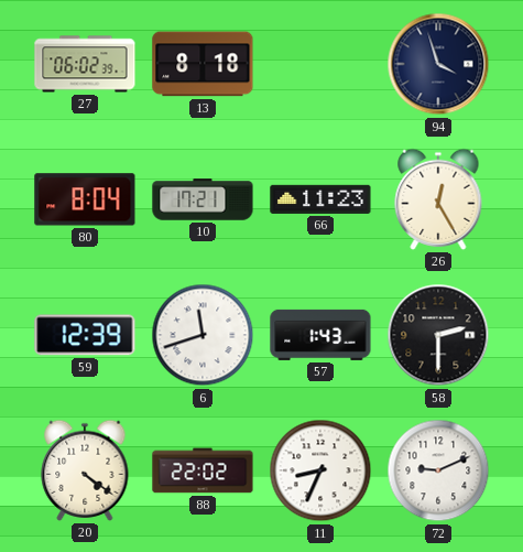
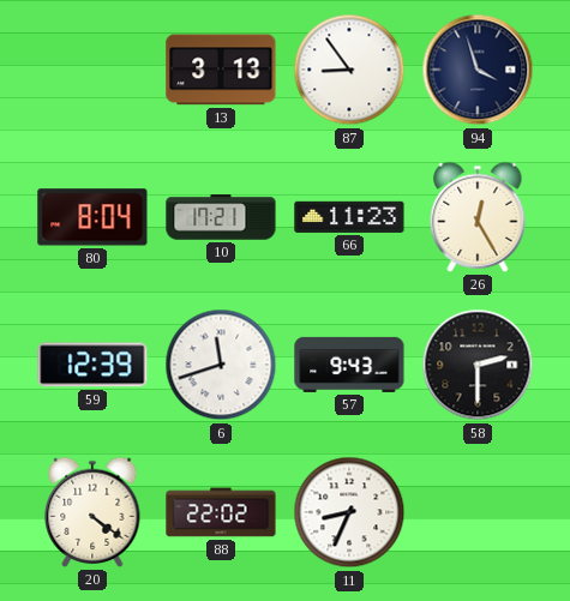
27: 06:02 -> none
13: 8:18 -> 3:13
87: none -> 8:54
57: 1:43 -> 9:43
72: 9:11 -> none
